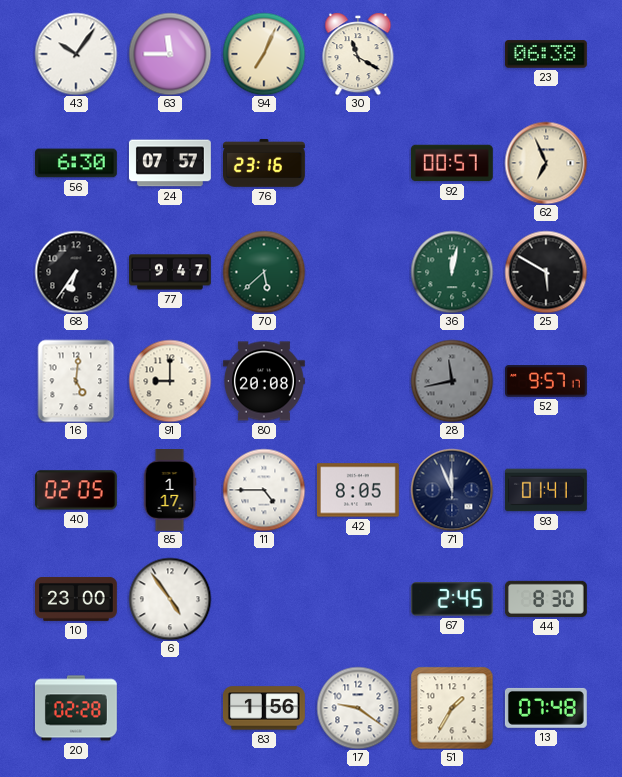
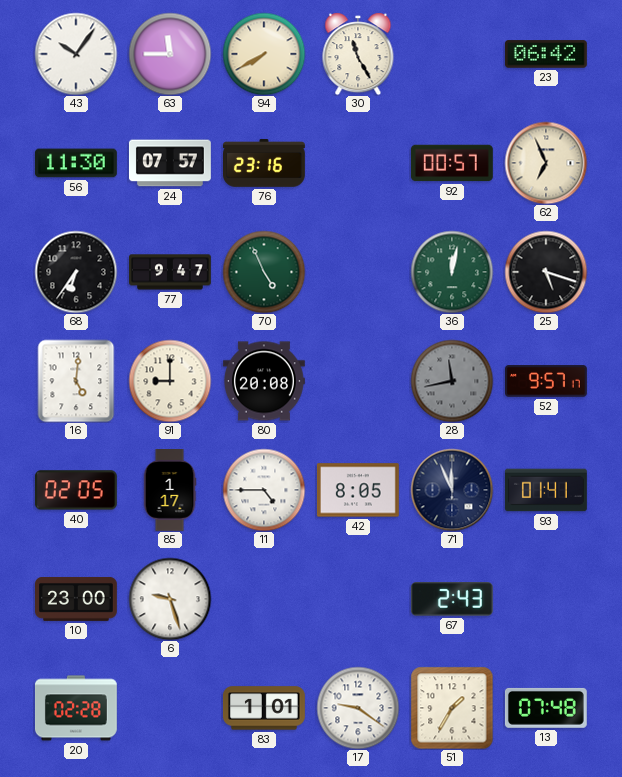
94: 7:04 -> 7:40
30: 11:20 -> 11:25
23: 06:38 -> 06:42
56: 6:30 -> 11:30
70: 5:38 -> 4:56
25: 5:50 -> 5:18
6: 4:54 -> 9:27
67: 2:45 -> 2:43
44: 8:30 -> none
83: 1:56 -> 1:01
